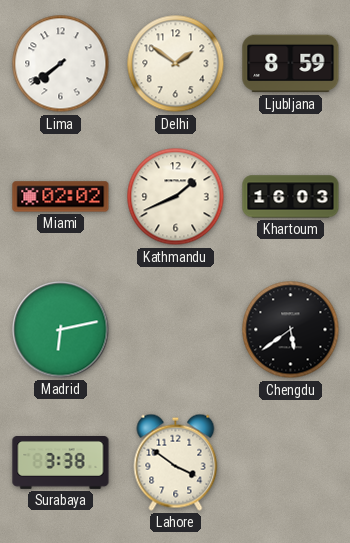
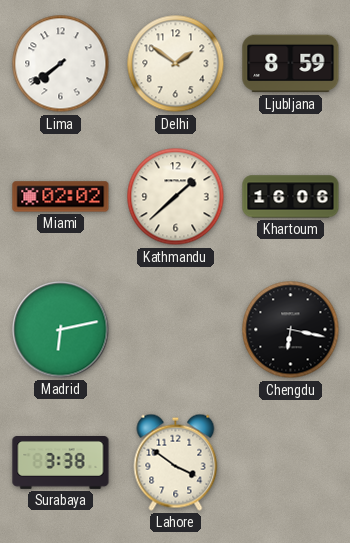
Kathmandu: 1:41 -> 1:38
Khartoum: 16:03 -> 16:06
Chengdu: 5:39 -> 6:17
